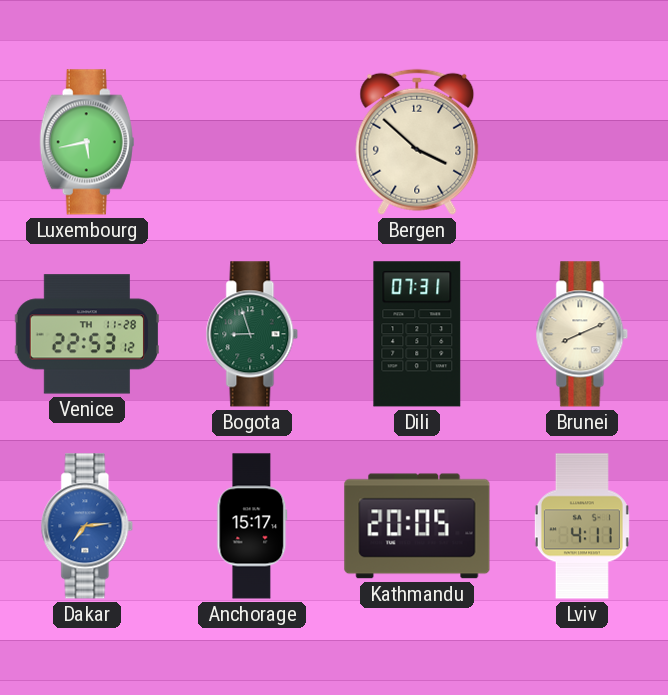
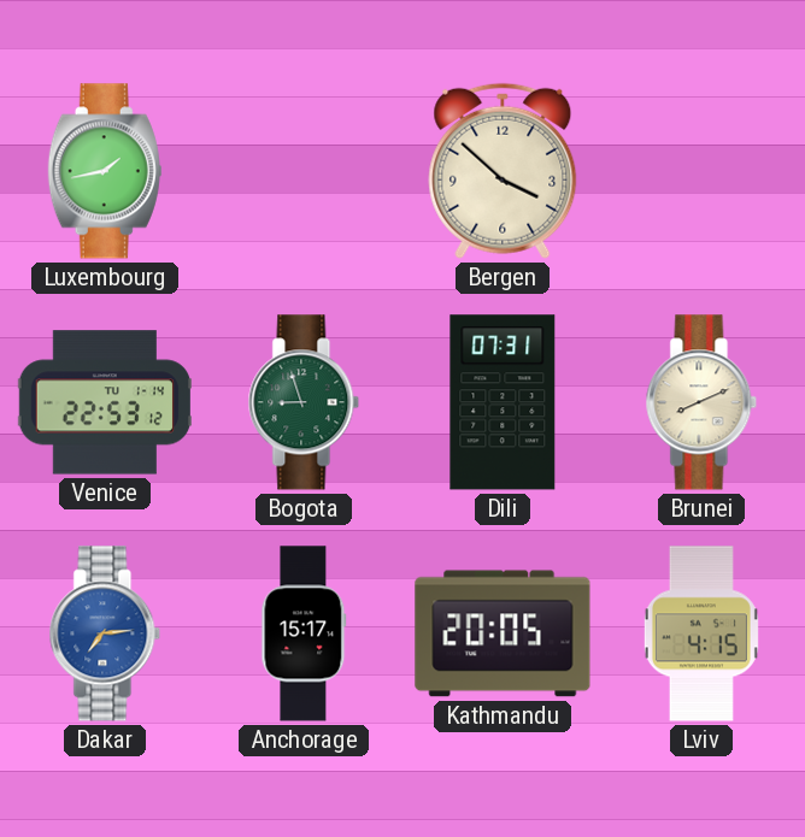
Luxembourg: 5:43 -> 1:43
Venice date: TH 11-28 -> TU 1-14
Lviv: 4:11 -> 4:15
